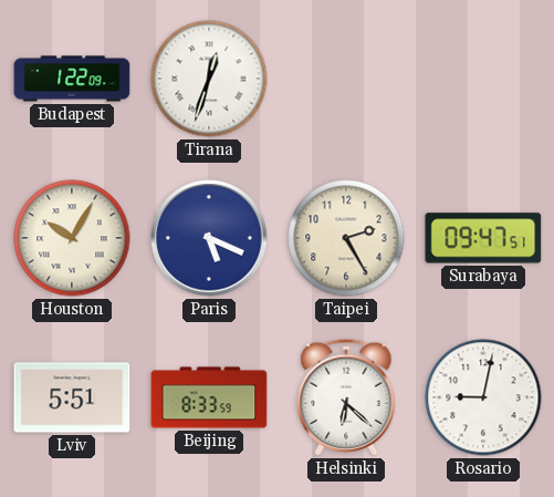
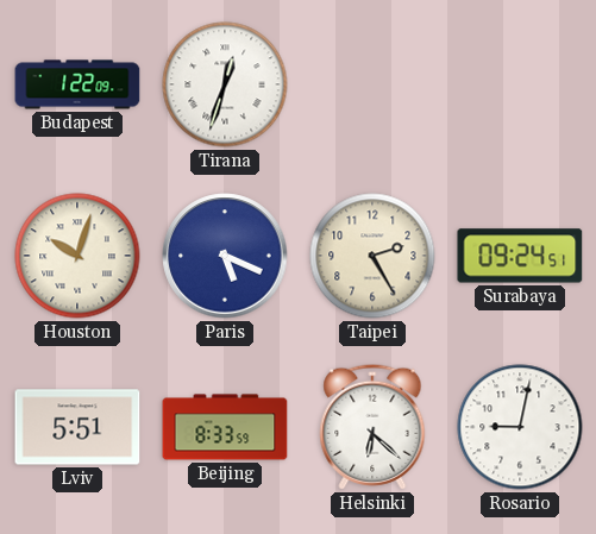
Houston: 10:05 -> 10:03
Surabaya: 09:47 -> 09:24
